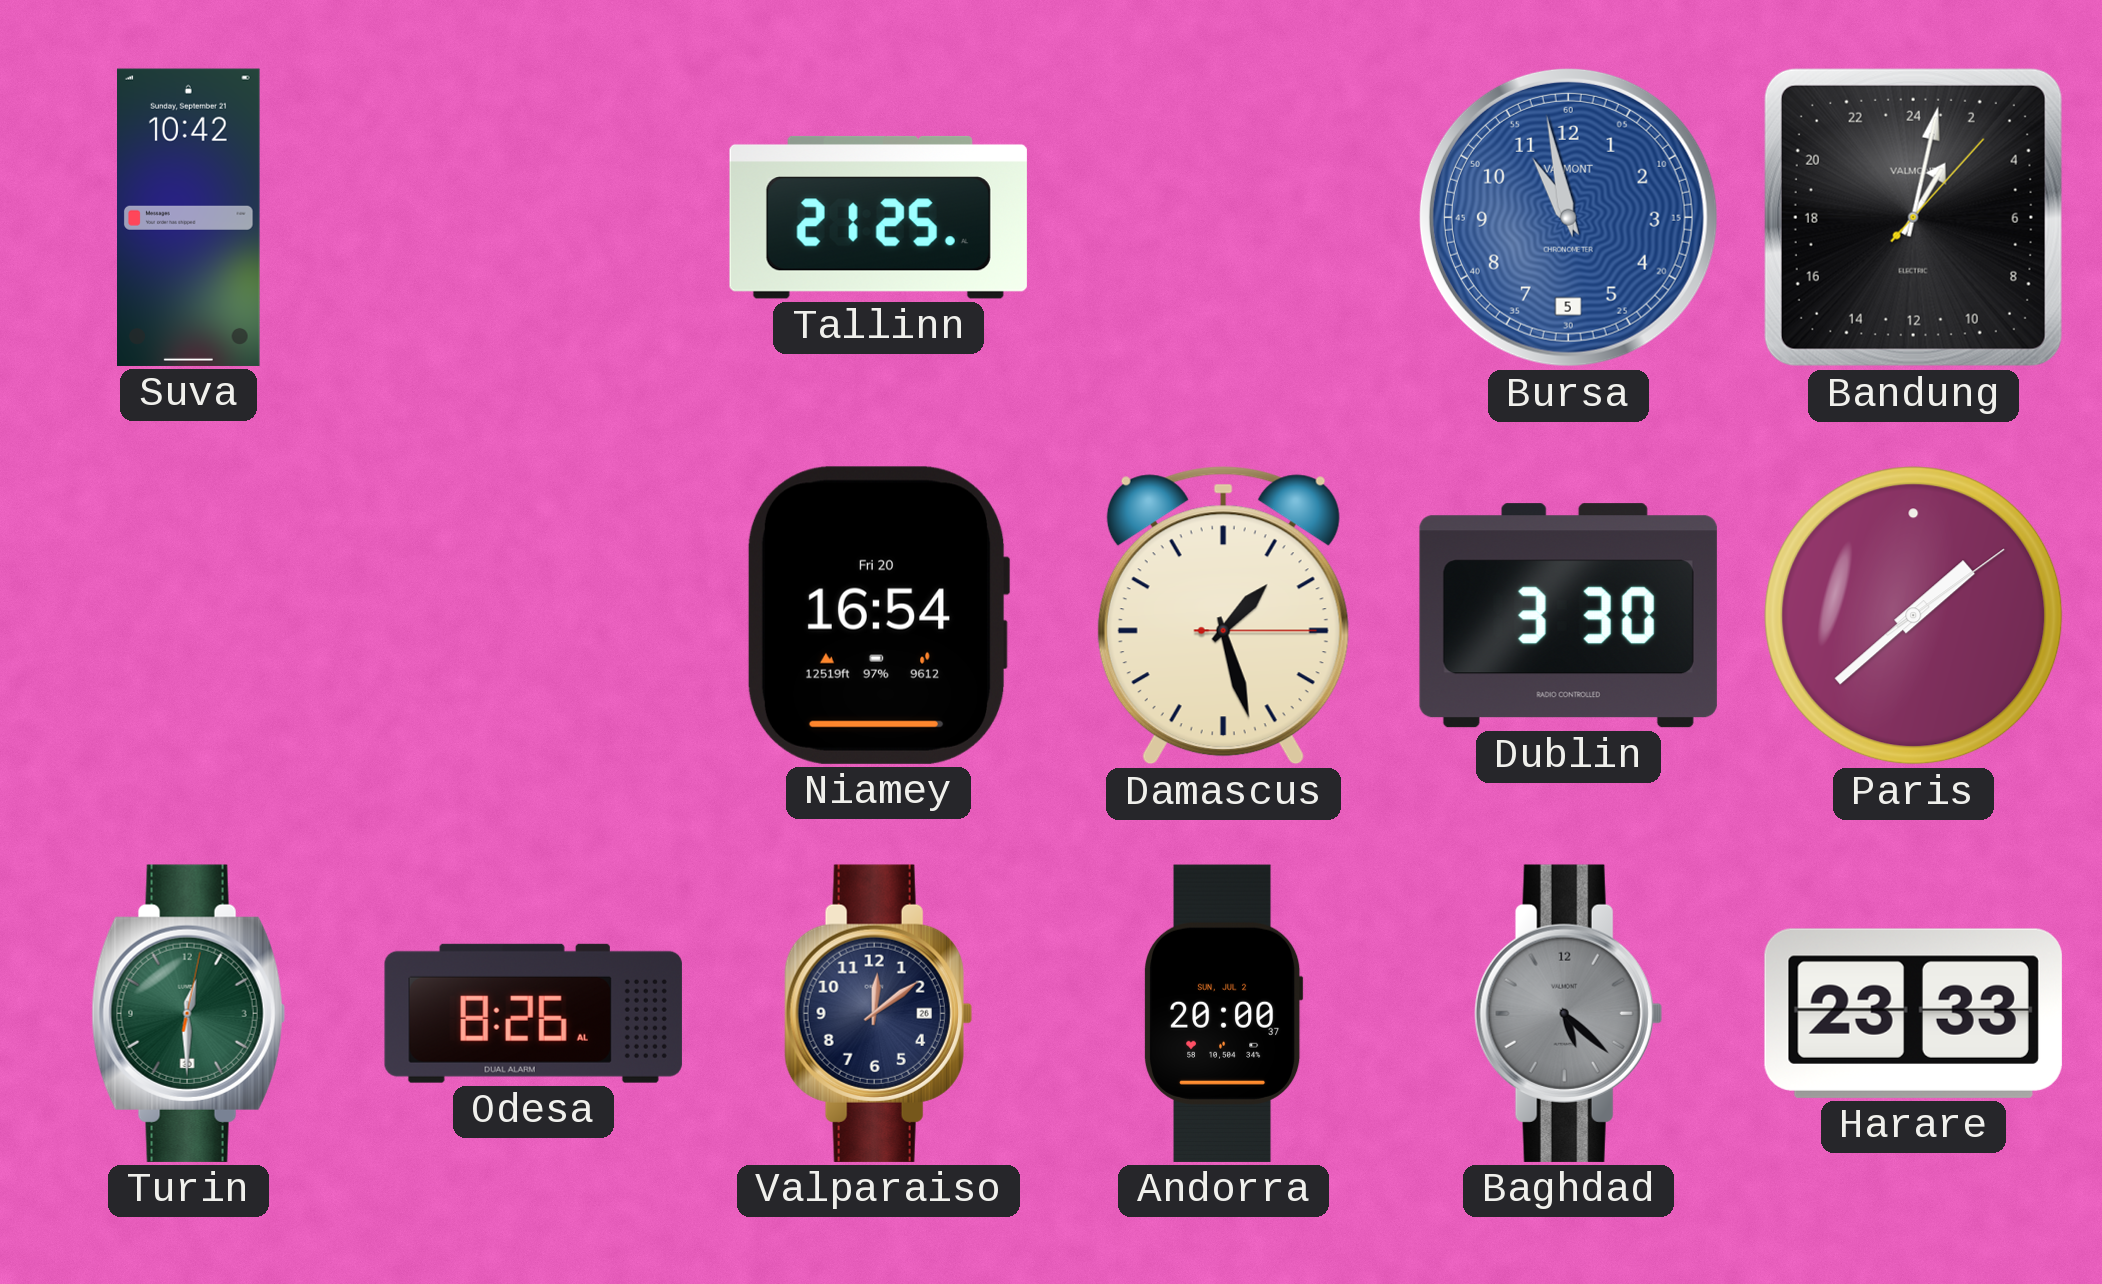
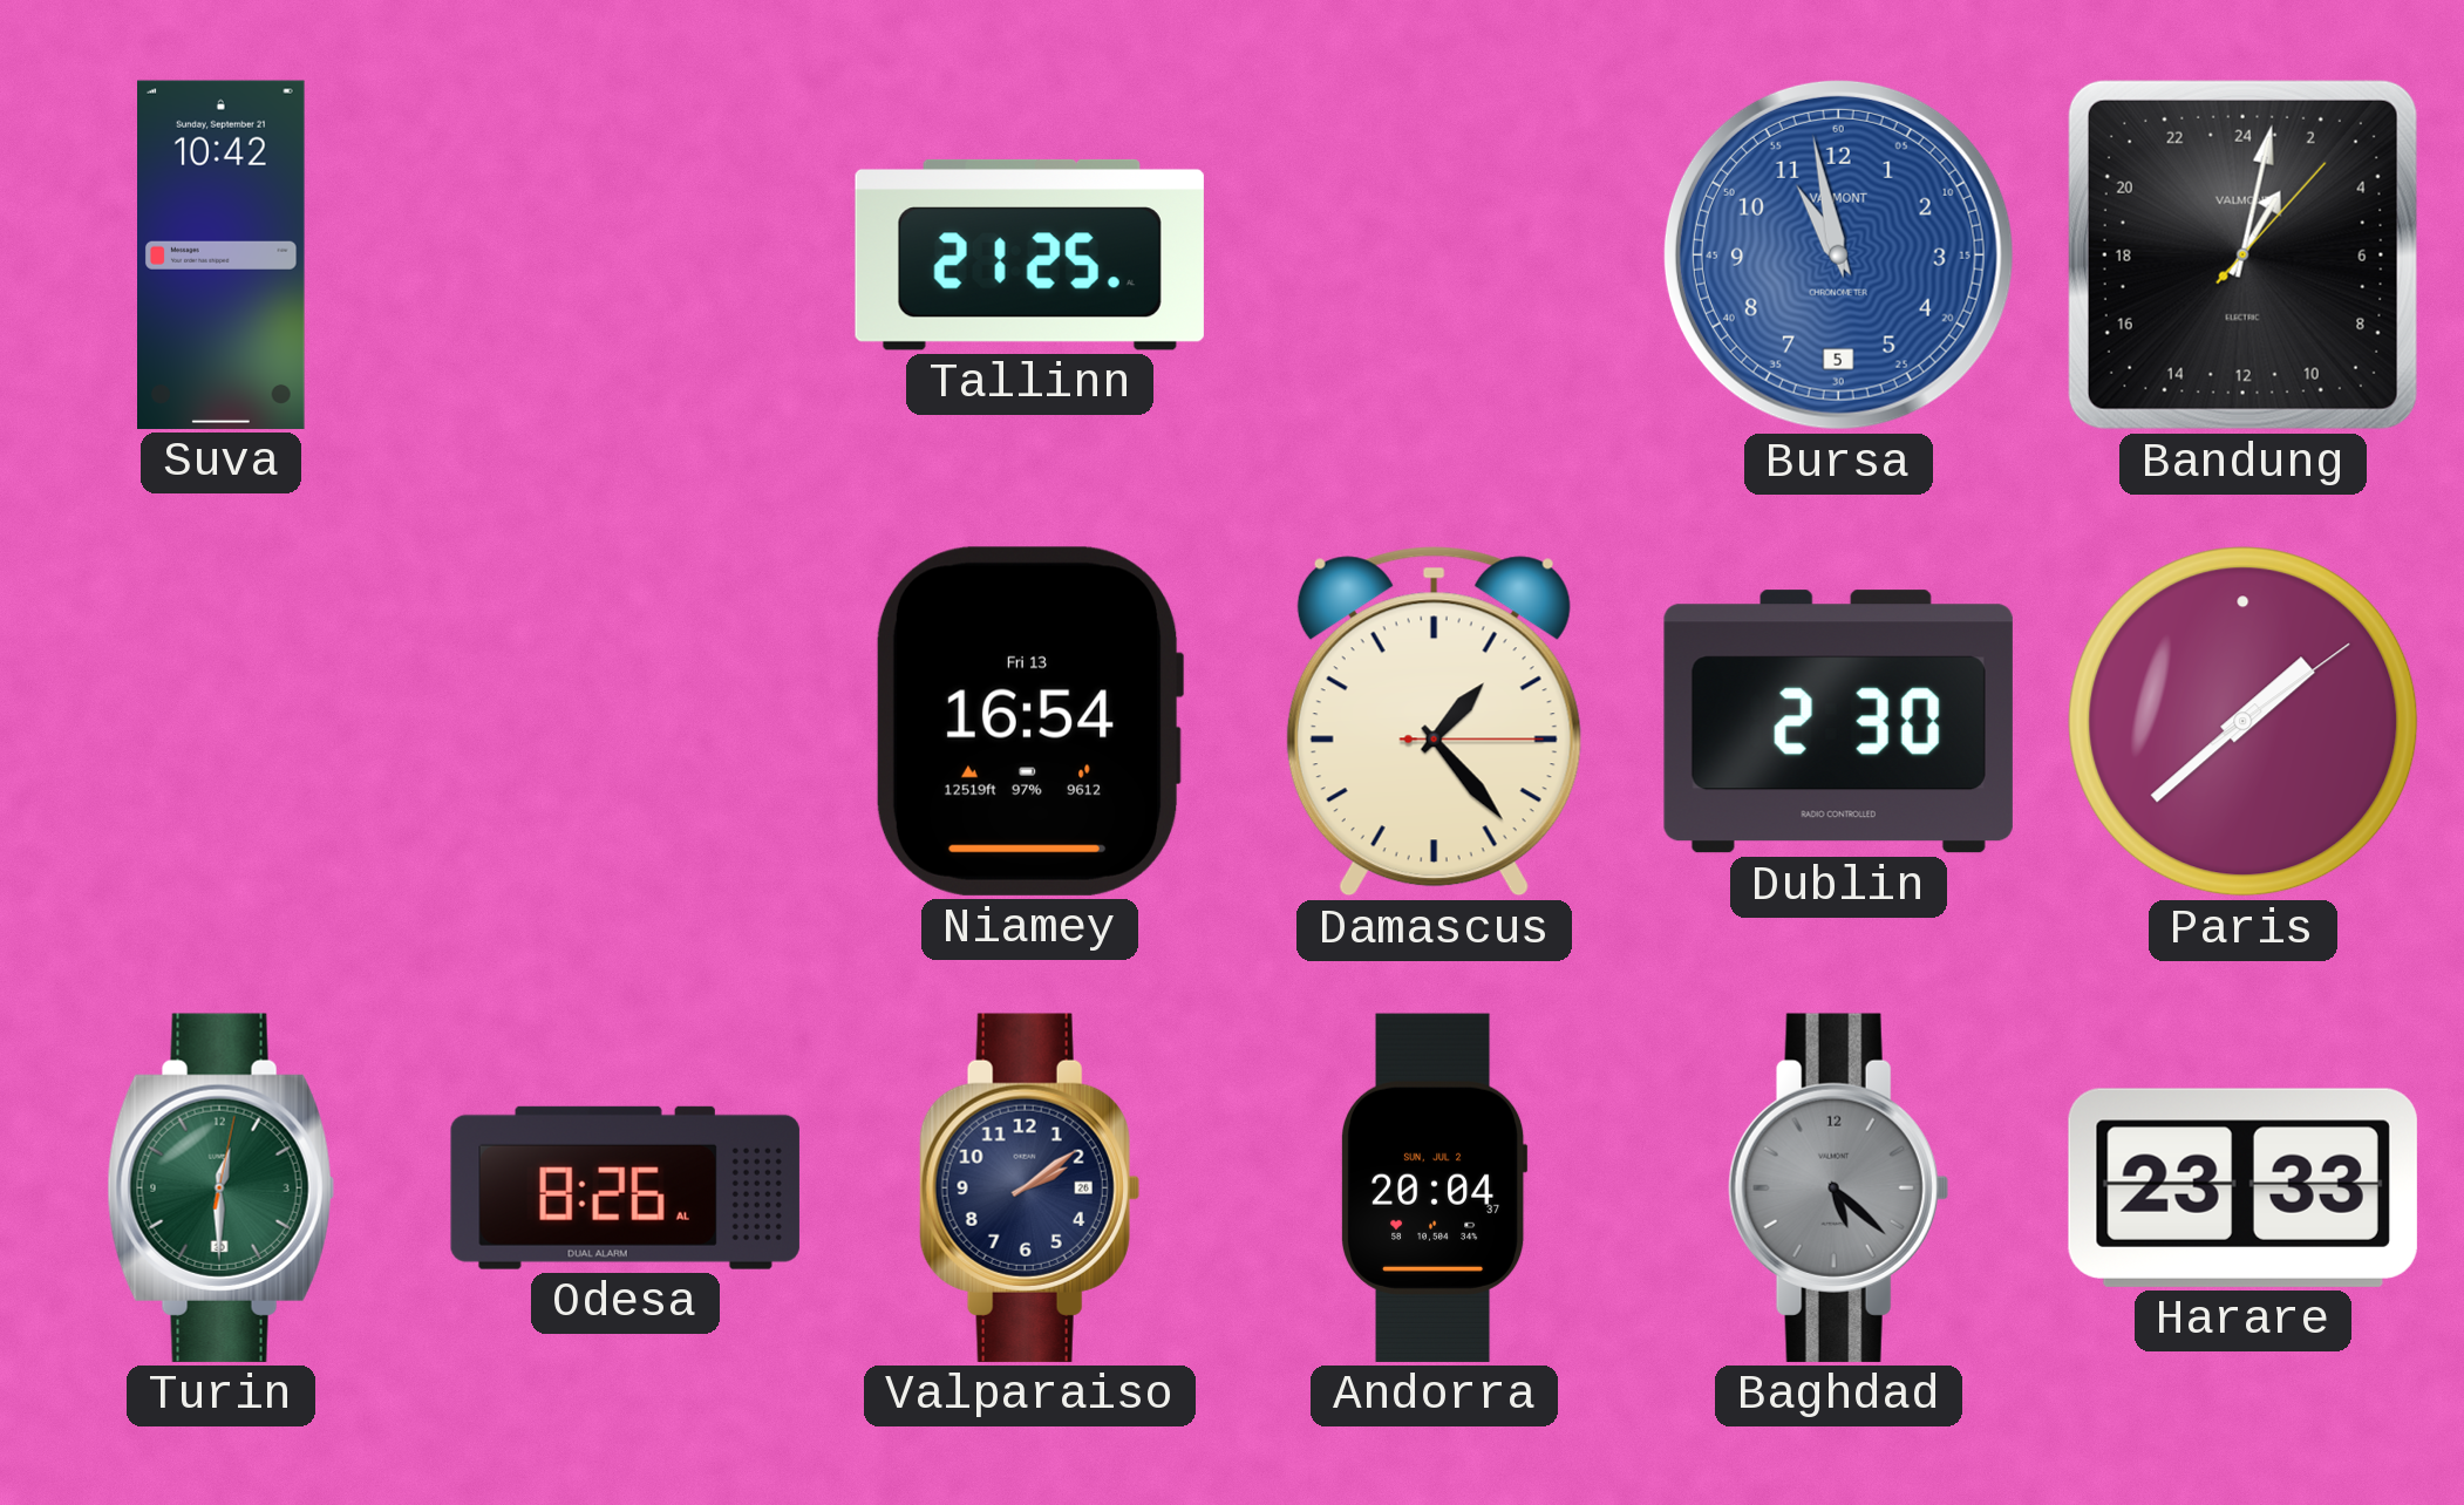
Niamey date: Fri 20 -> Fri 13
Damascus: 1:27 -> 1:23
Dublin: 3:30 -> 2:30
Valparaiso: 12:09 -> 2:09
Andorra: 20:00 -> 20:04
